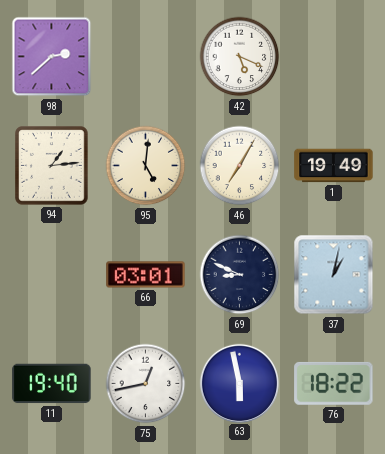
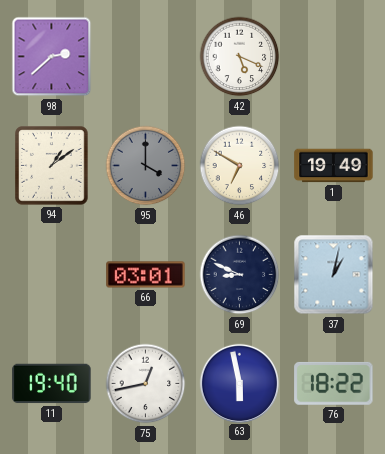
94: 1:14 -> 1:09
95: 5:01 -> 4:00
95 dial: cream -> grey
46: 7:05 -> 6:50
